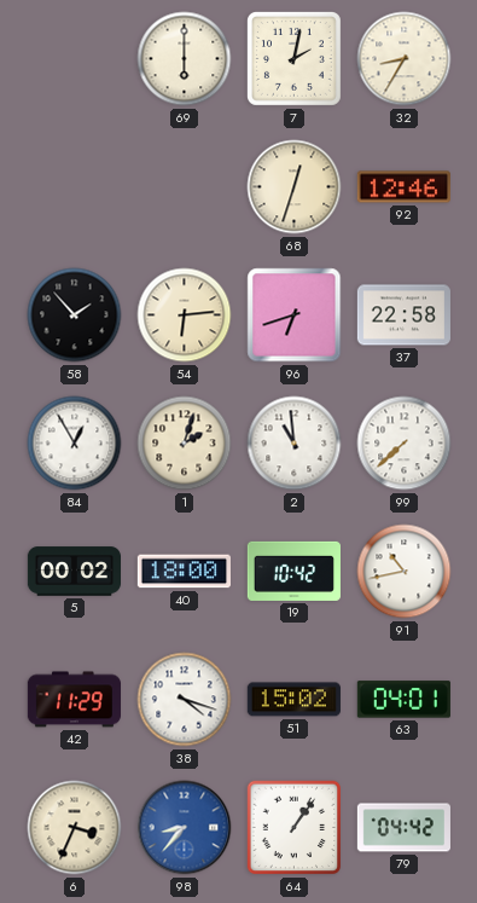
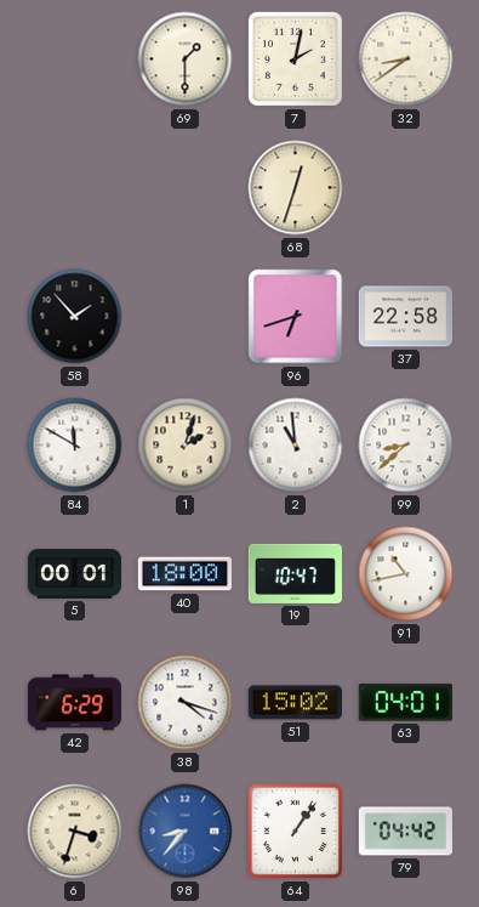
69: 6:00 -> 1:30
32: 8:35 -> 8:39
92: 12:46 -> none
54: 6:14 -> none
84: 12:55 -> 11:50
99: 7:38 -> 8:38
5: 00:02 -> 00:01
19: 10:42 -> 10:47
42: 11:29 -> 6:29
6: 3:34 -> 3:33
